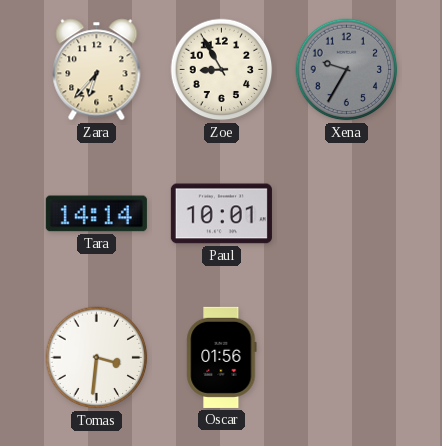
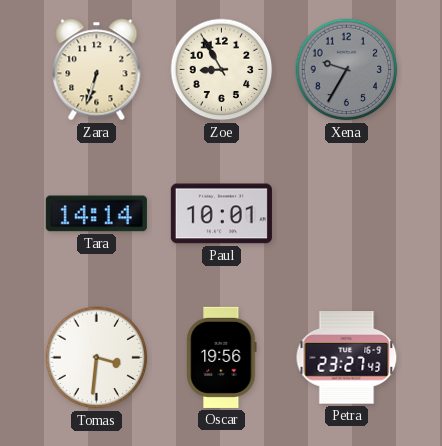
Zara: 6:37 -> 6:33
Oscar: 01:56 -> 19:56
Petra: none -> 23:27
